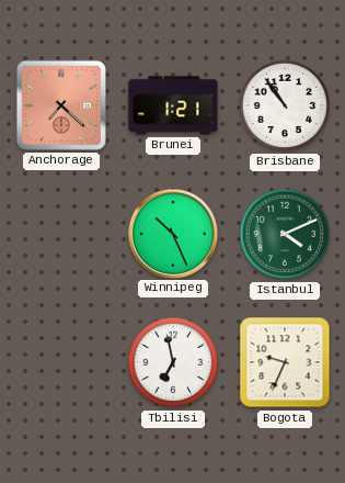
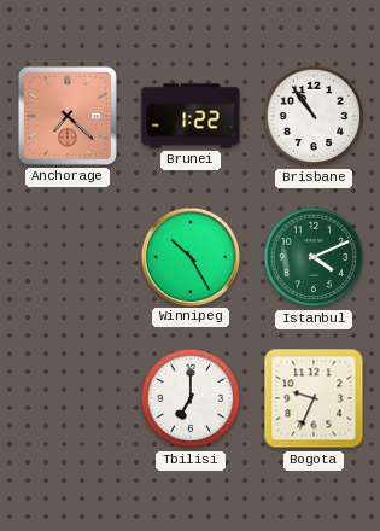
Brunei: 1:21 -> 1:22
Winnipeg: 10:26 -> 10:25
Tbilisi: 6:58 -> 7:00
